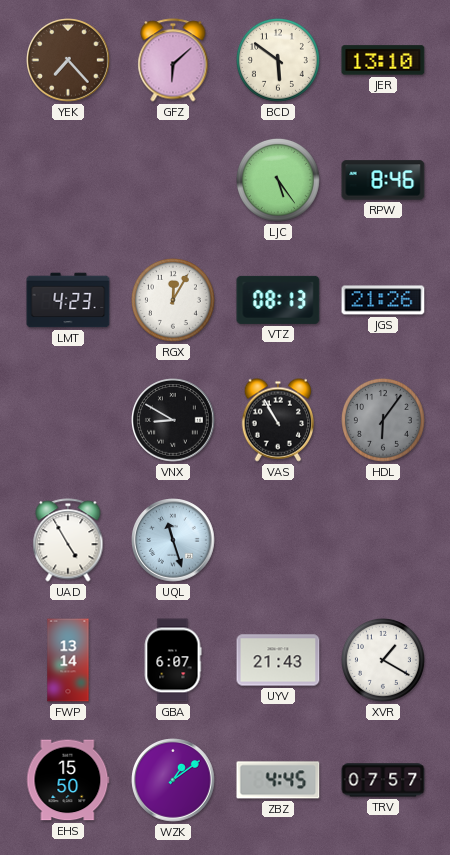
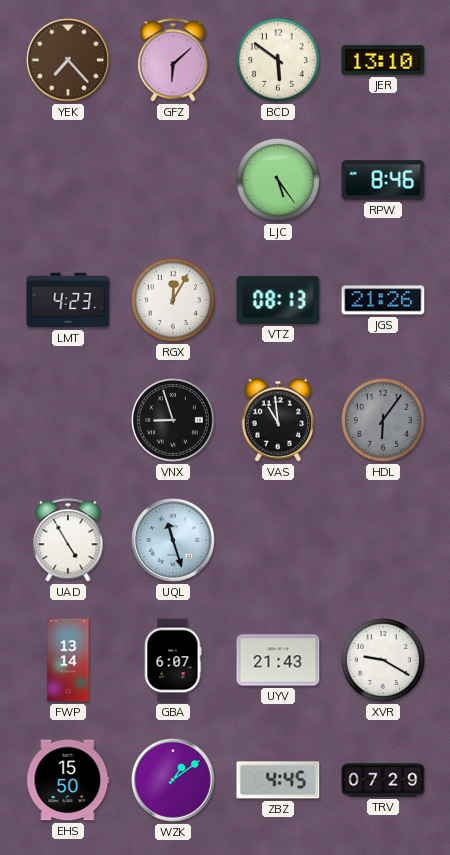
VNX: 8:50 -> 8:57
VAS: 10:55 -> 10:59
XVR: 1:20 -> 9:20
TRV: 07:57 -> 07:29
